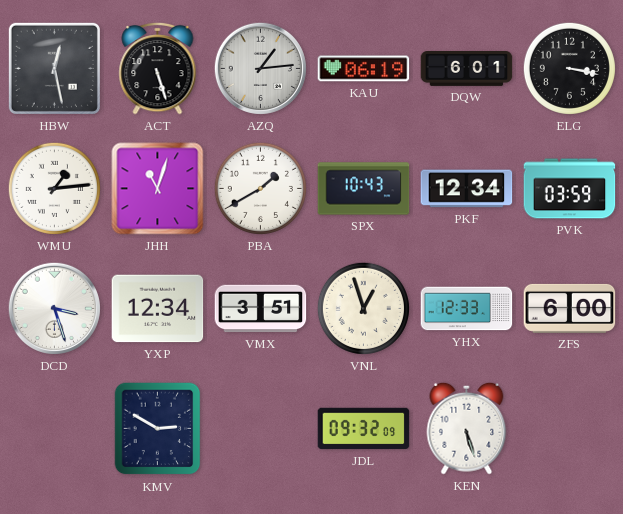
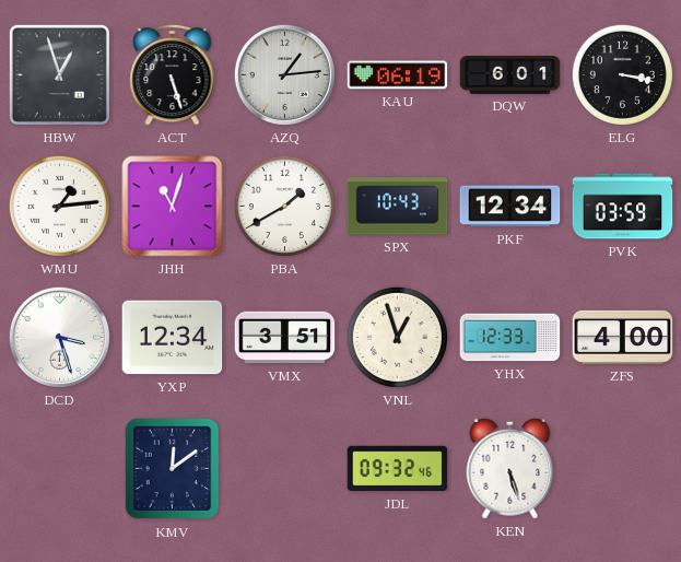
HBW: 12:28 -> 12:57
ZFS: 6:00 -> 4:00
KMV: 2:50 -> 12:09
JDL: 09:32:09 -> 09:32:46
